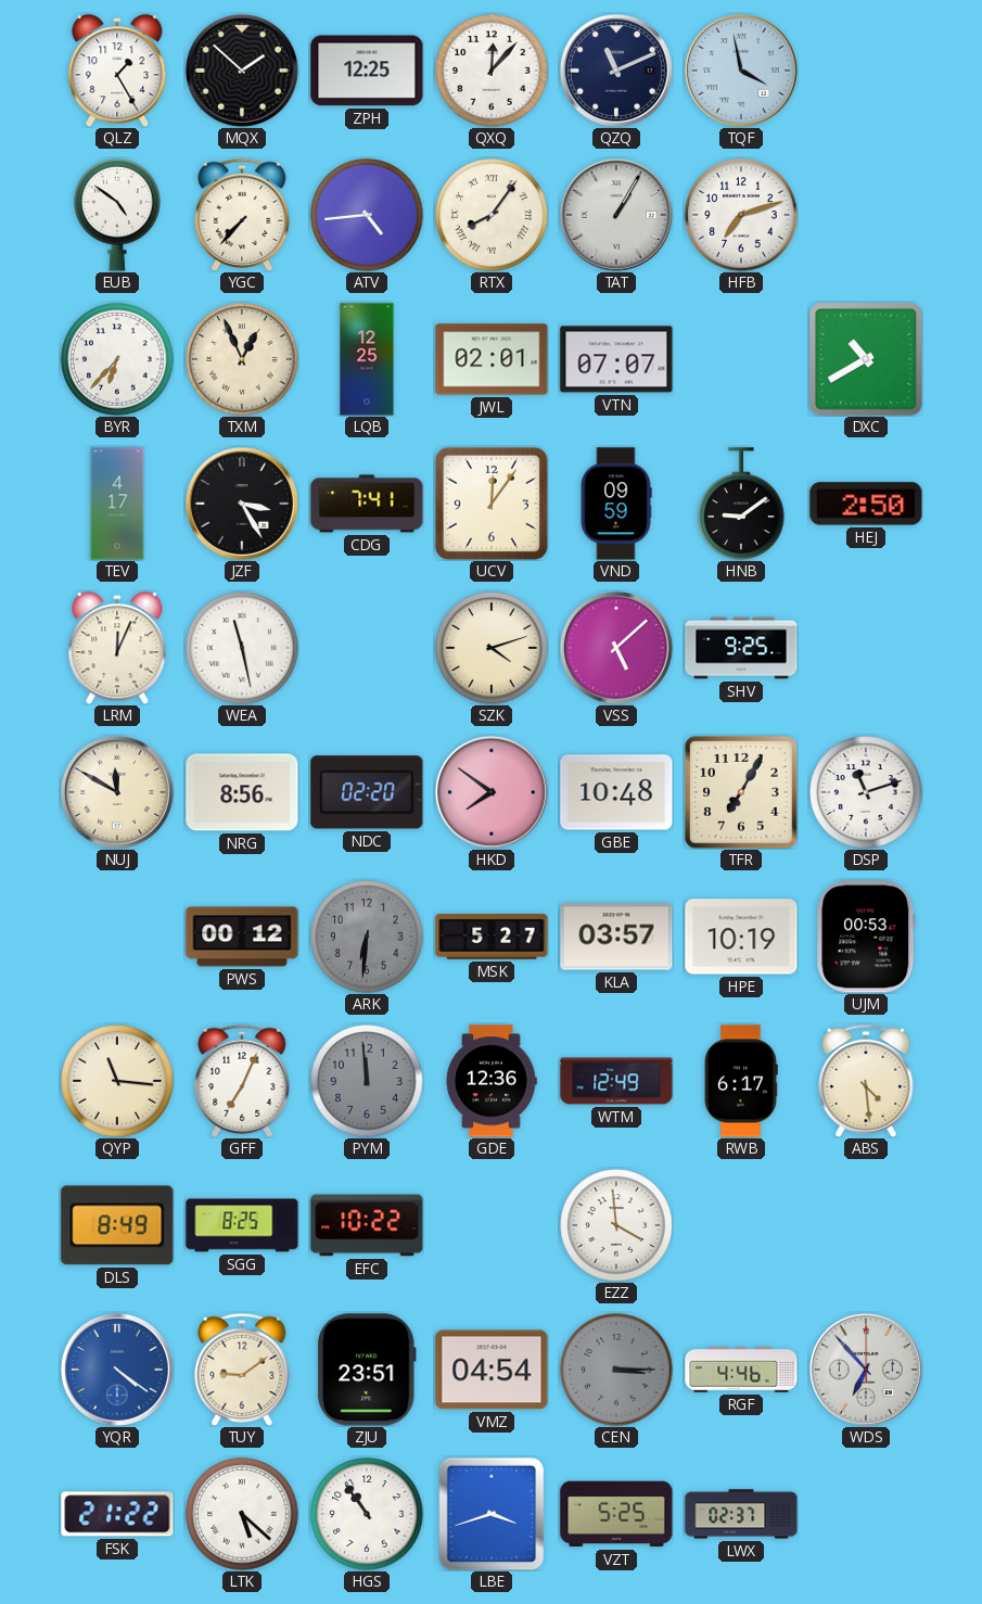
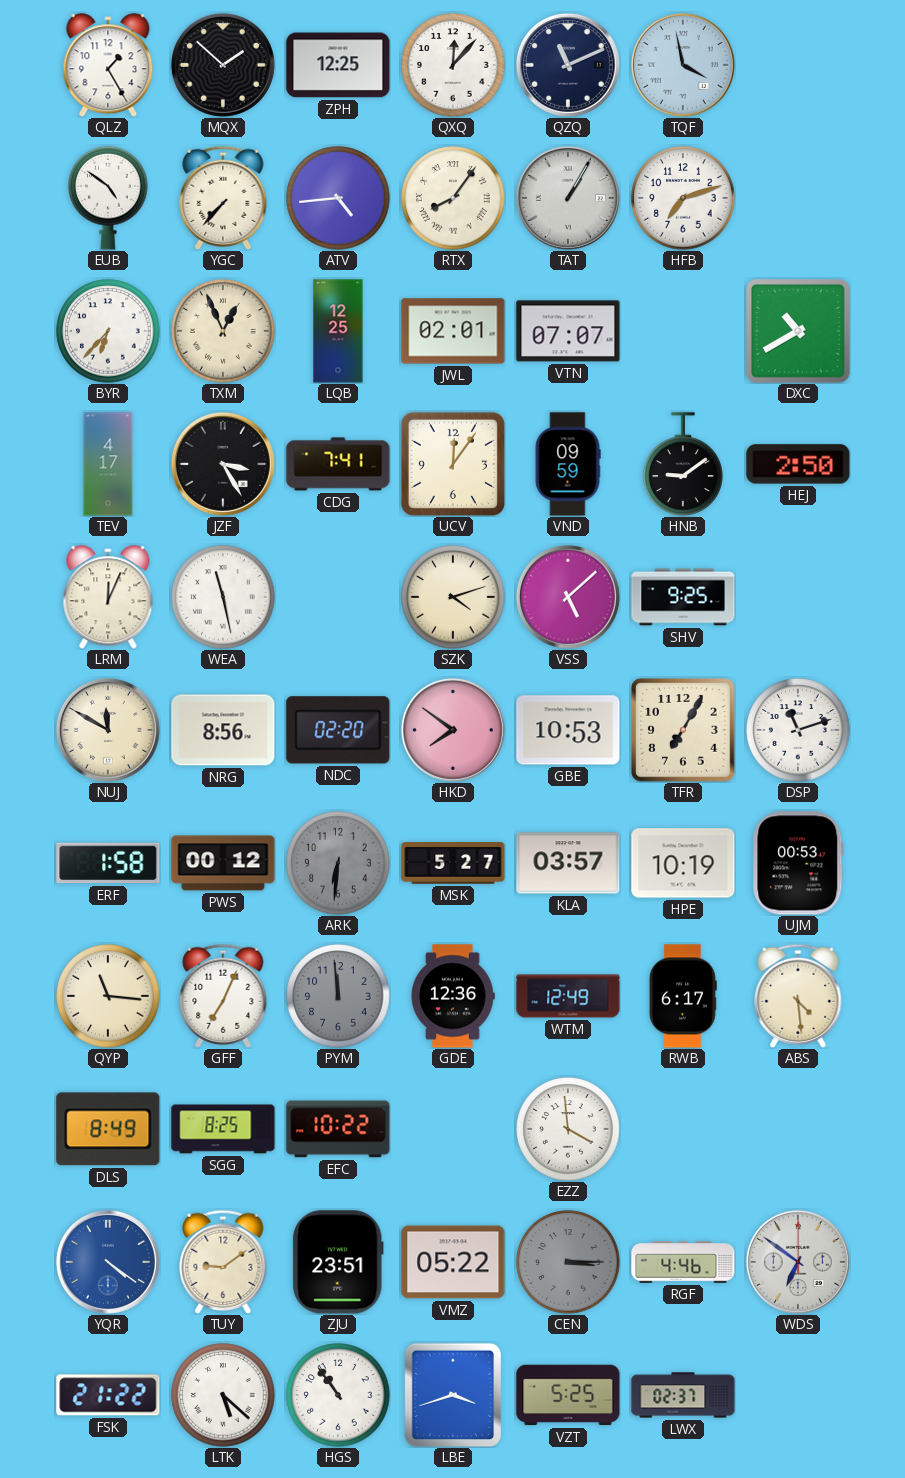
GBE: 10:48 -> 10:53
ERF: none -> 1:58
VMZ: 04:54 -> 05:22
WDS: 6:53 -> 6:51
